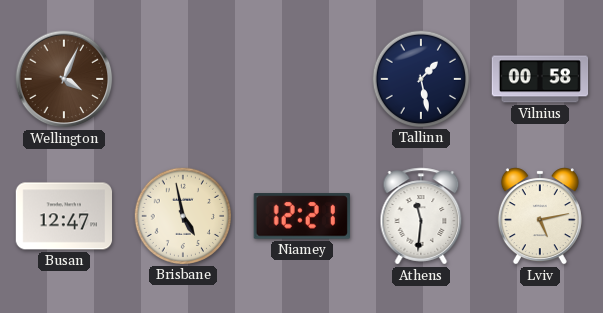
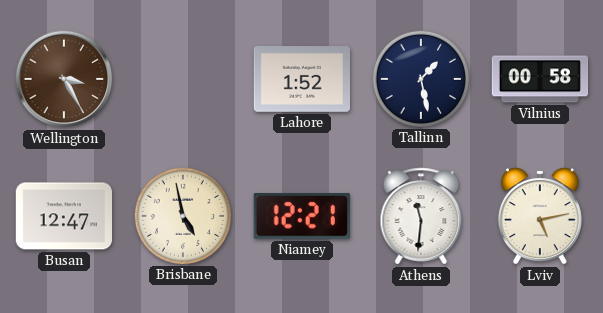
Wellington: 4:04 -> 3:25
Lahore: none -> 1:52
